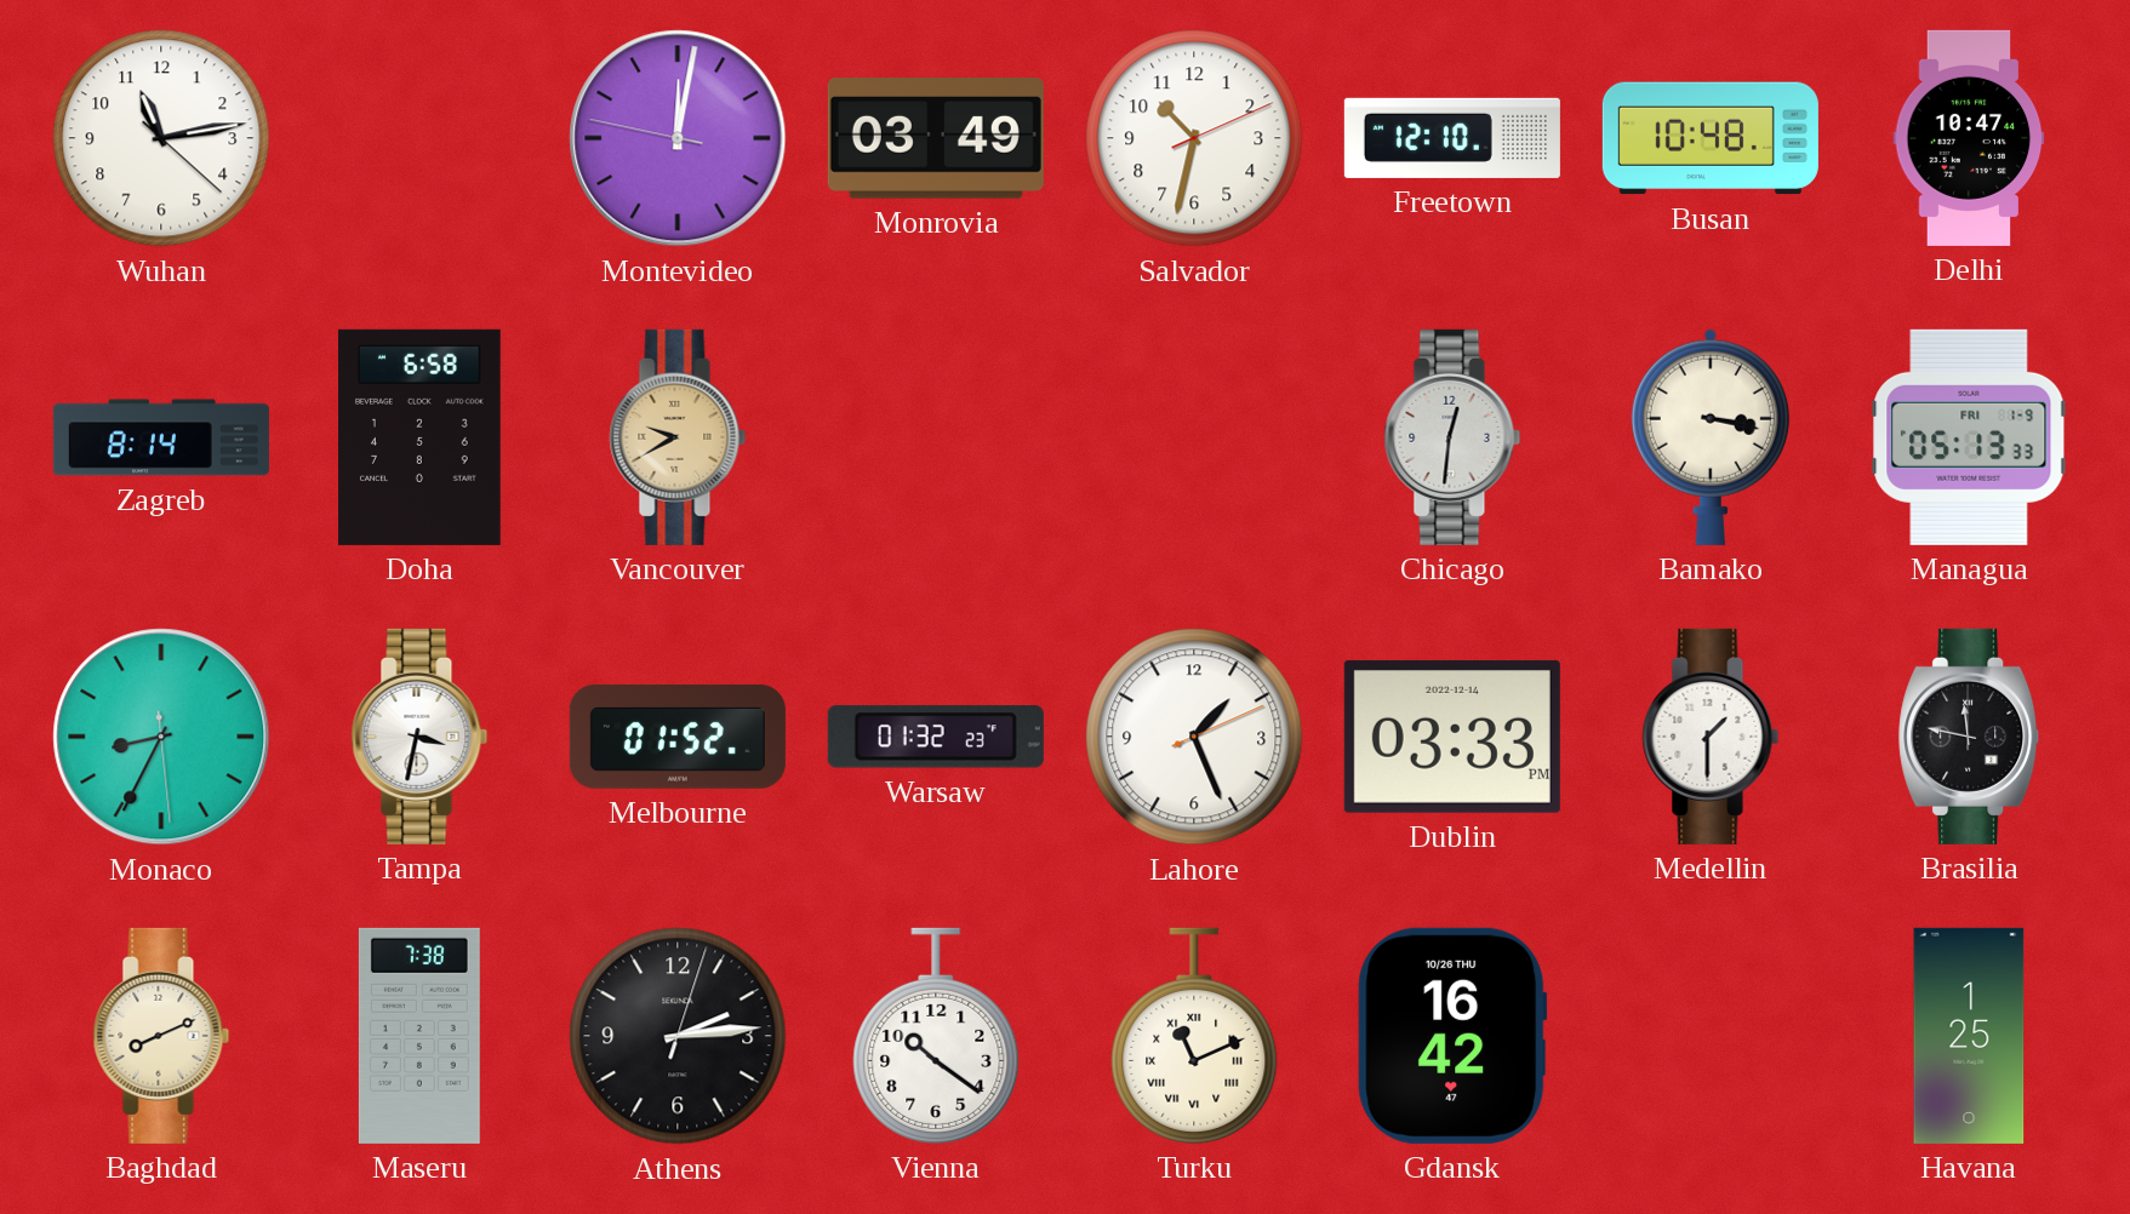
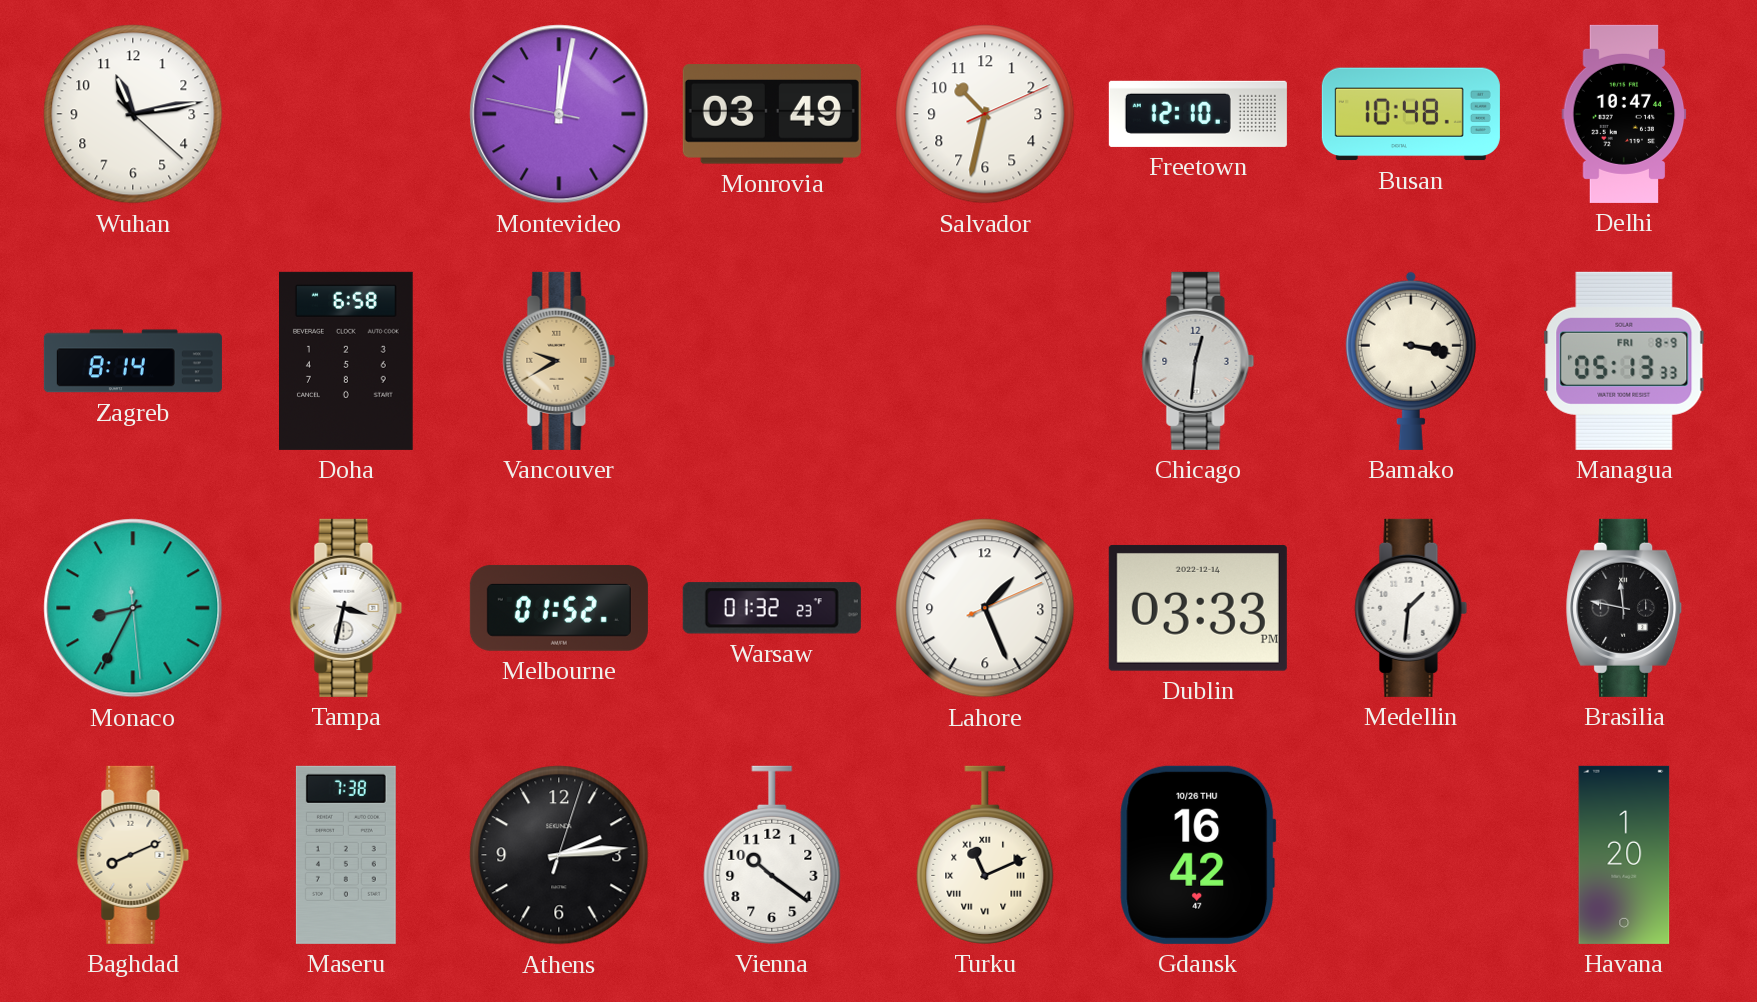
Managua date: FRI 1-9 -> FRI 8-9
Medellin: 1:30 -> 1:31
Havana: 1:25 -> 1:20
